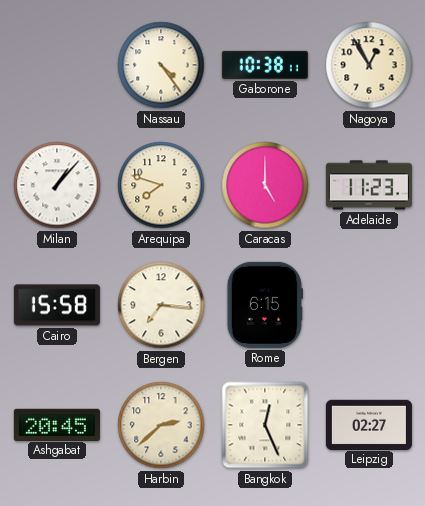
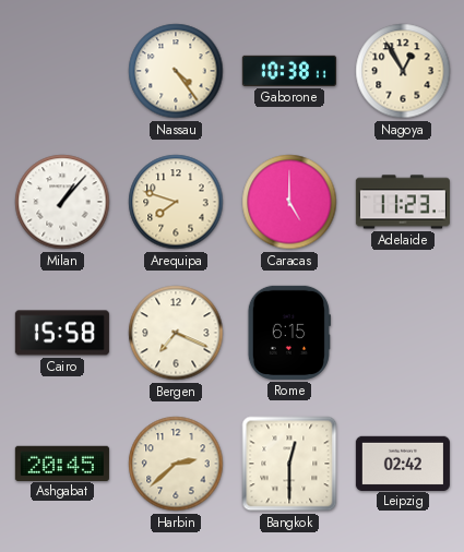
Bergen: 7:16 -> 7:19
Bangkok: 12:26 -> 12:30
Leipzig: 02:27 -> 02:42
